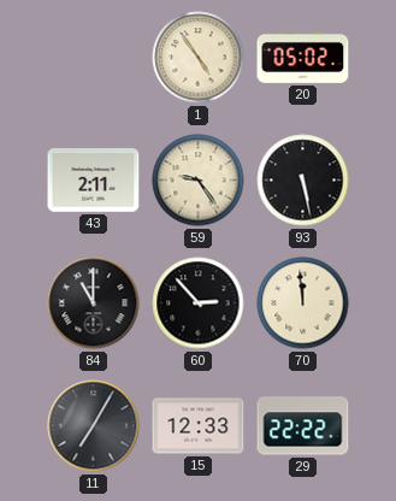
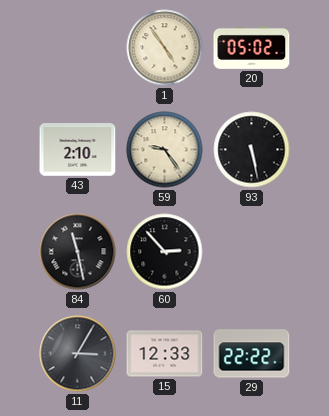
43: 2:11 -> 2:10
84: 11:00 -> 11:28
70: 11:59 -> none
11: 7:05 -> 3:05
